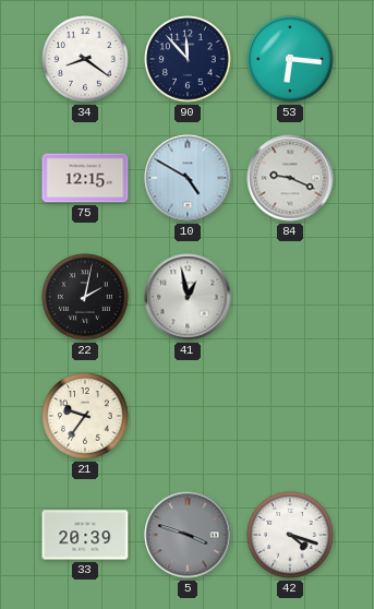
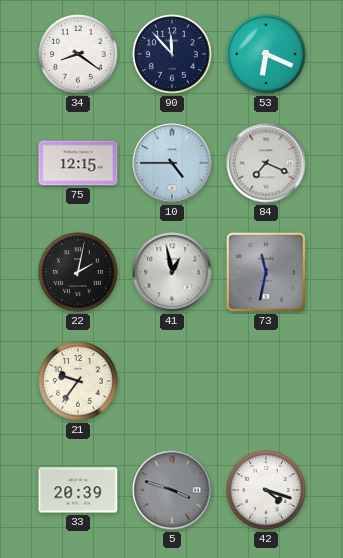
53: 6:16 -> 6:19
10: 4:50 -> 4:45
84: 9:19 -> 7:19
73: none -> 11:32
